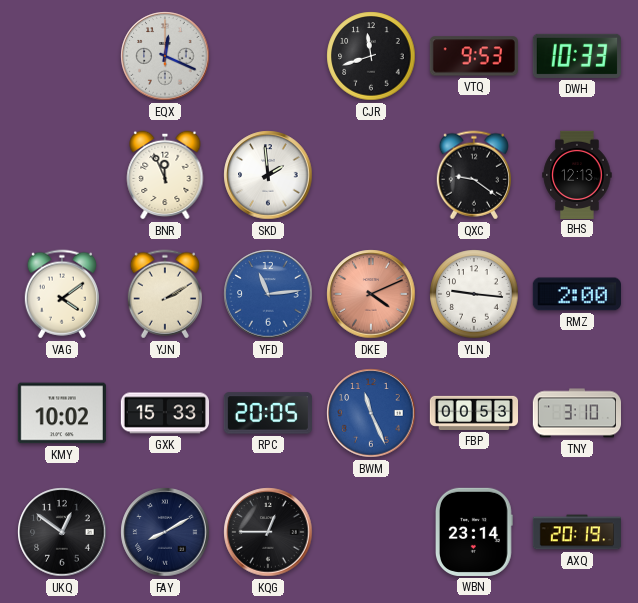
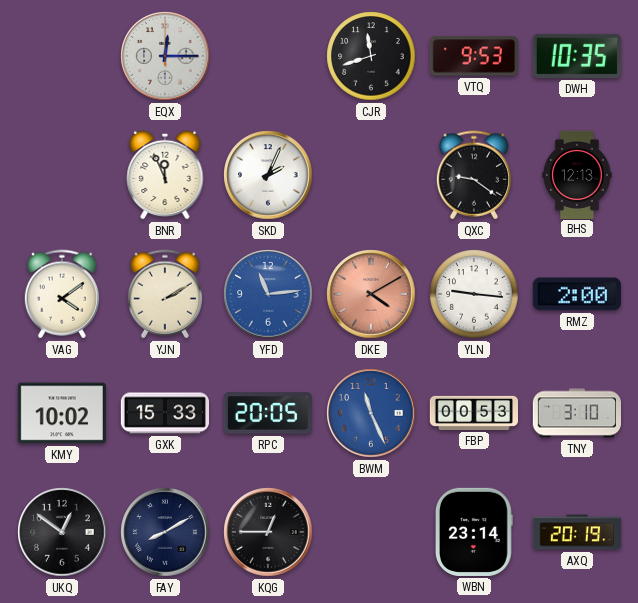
EQX: 12:19 -> 12:15
DWH: 10:33 -> 10:35
SKD: 1:59 -> 2:04
DKE: 4:11 -> 4:10
